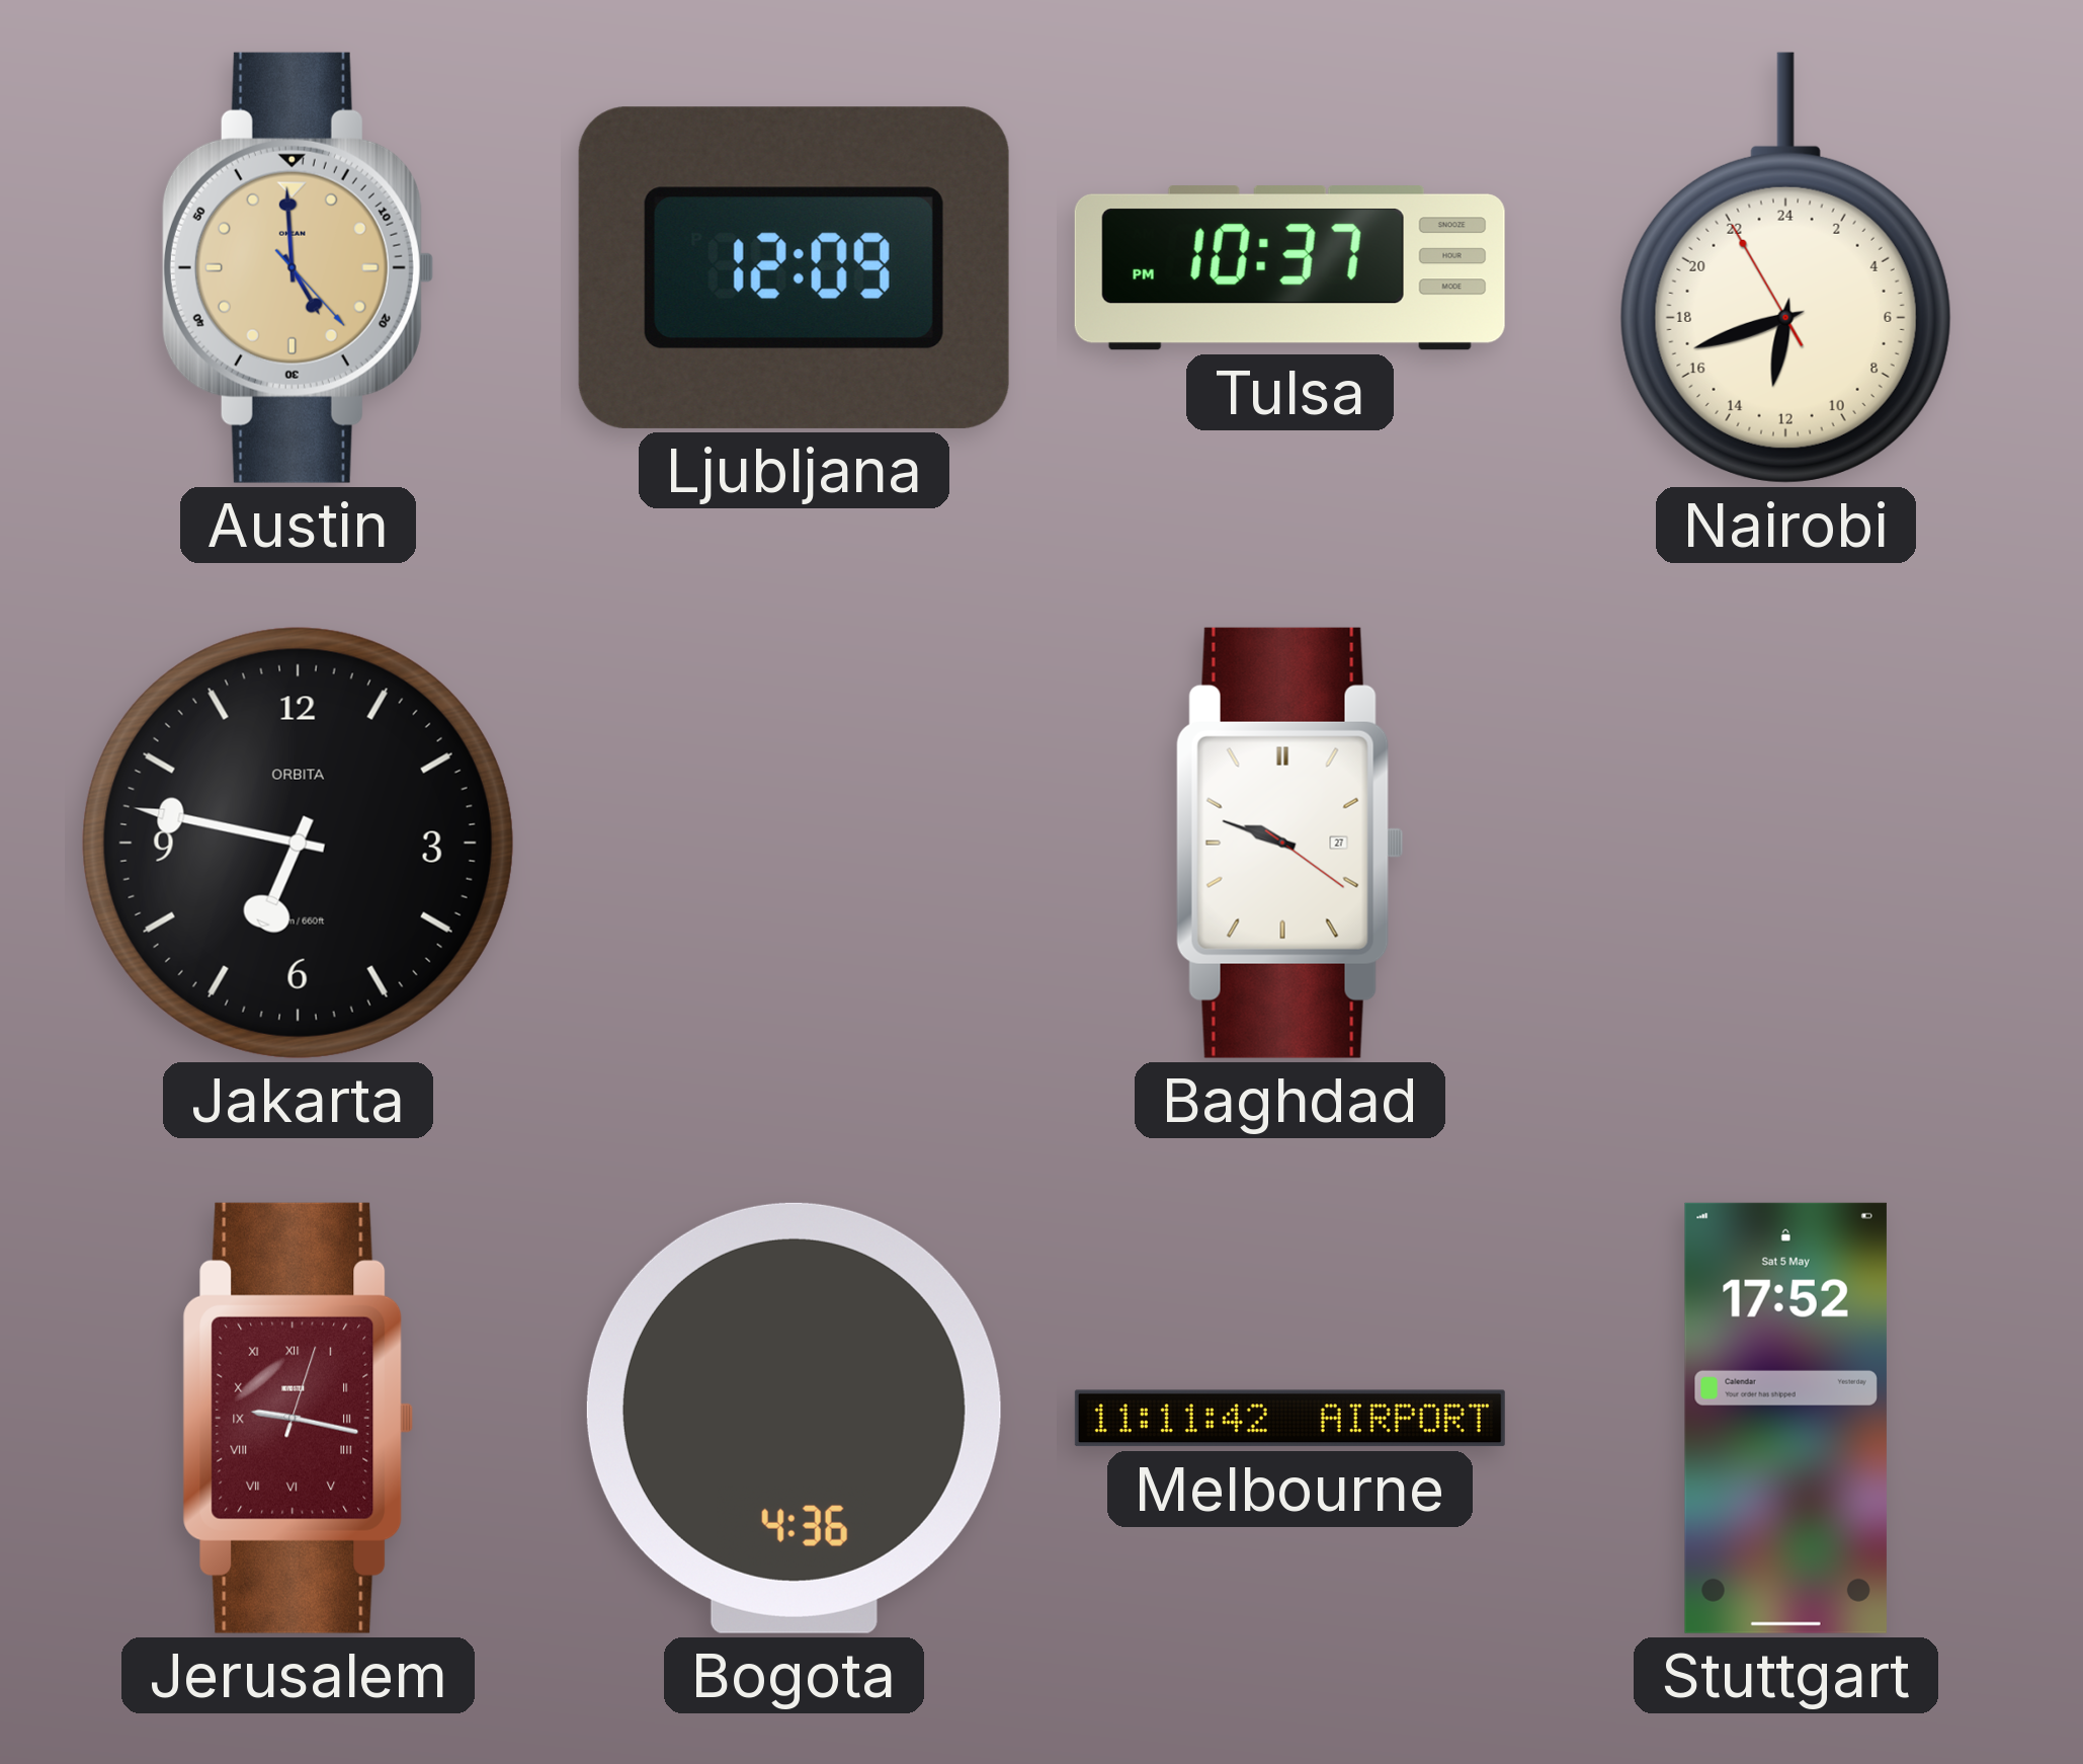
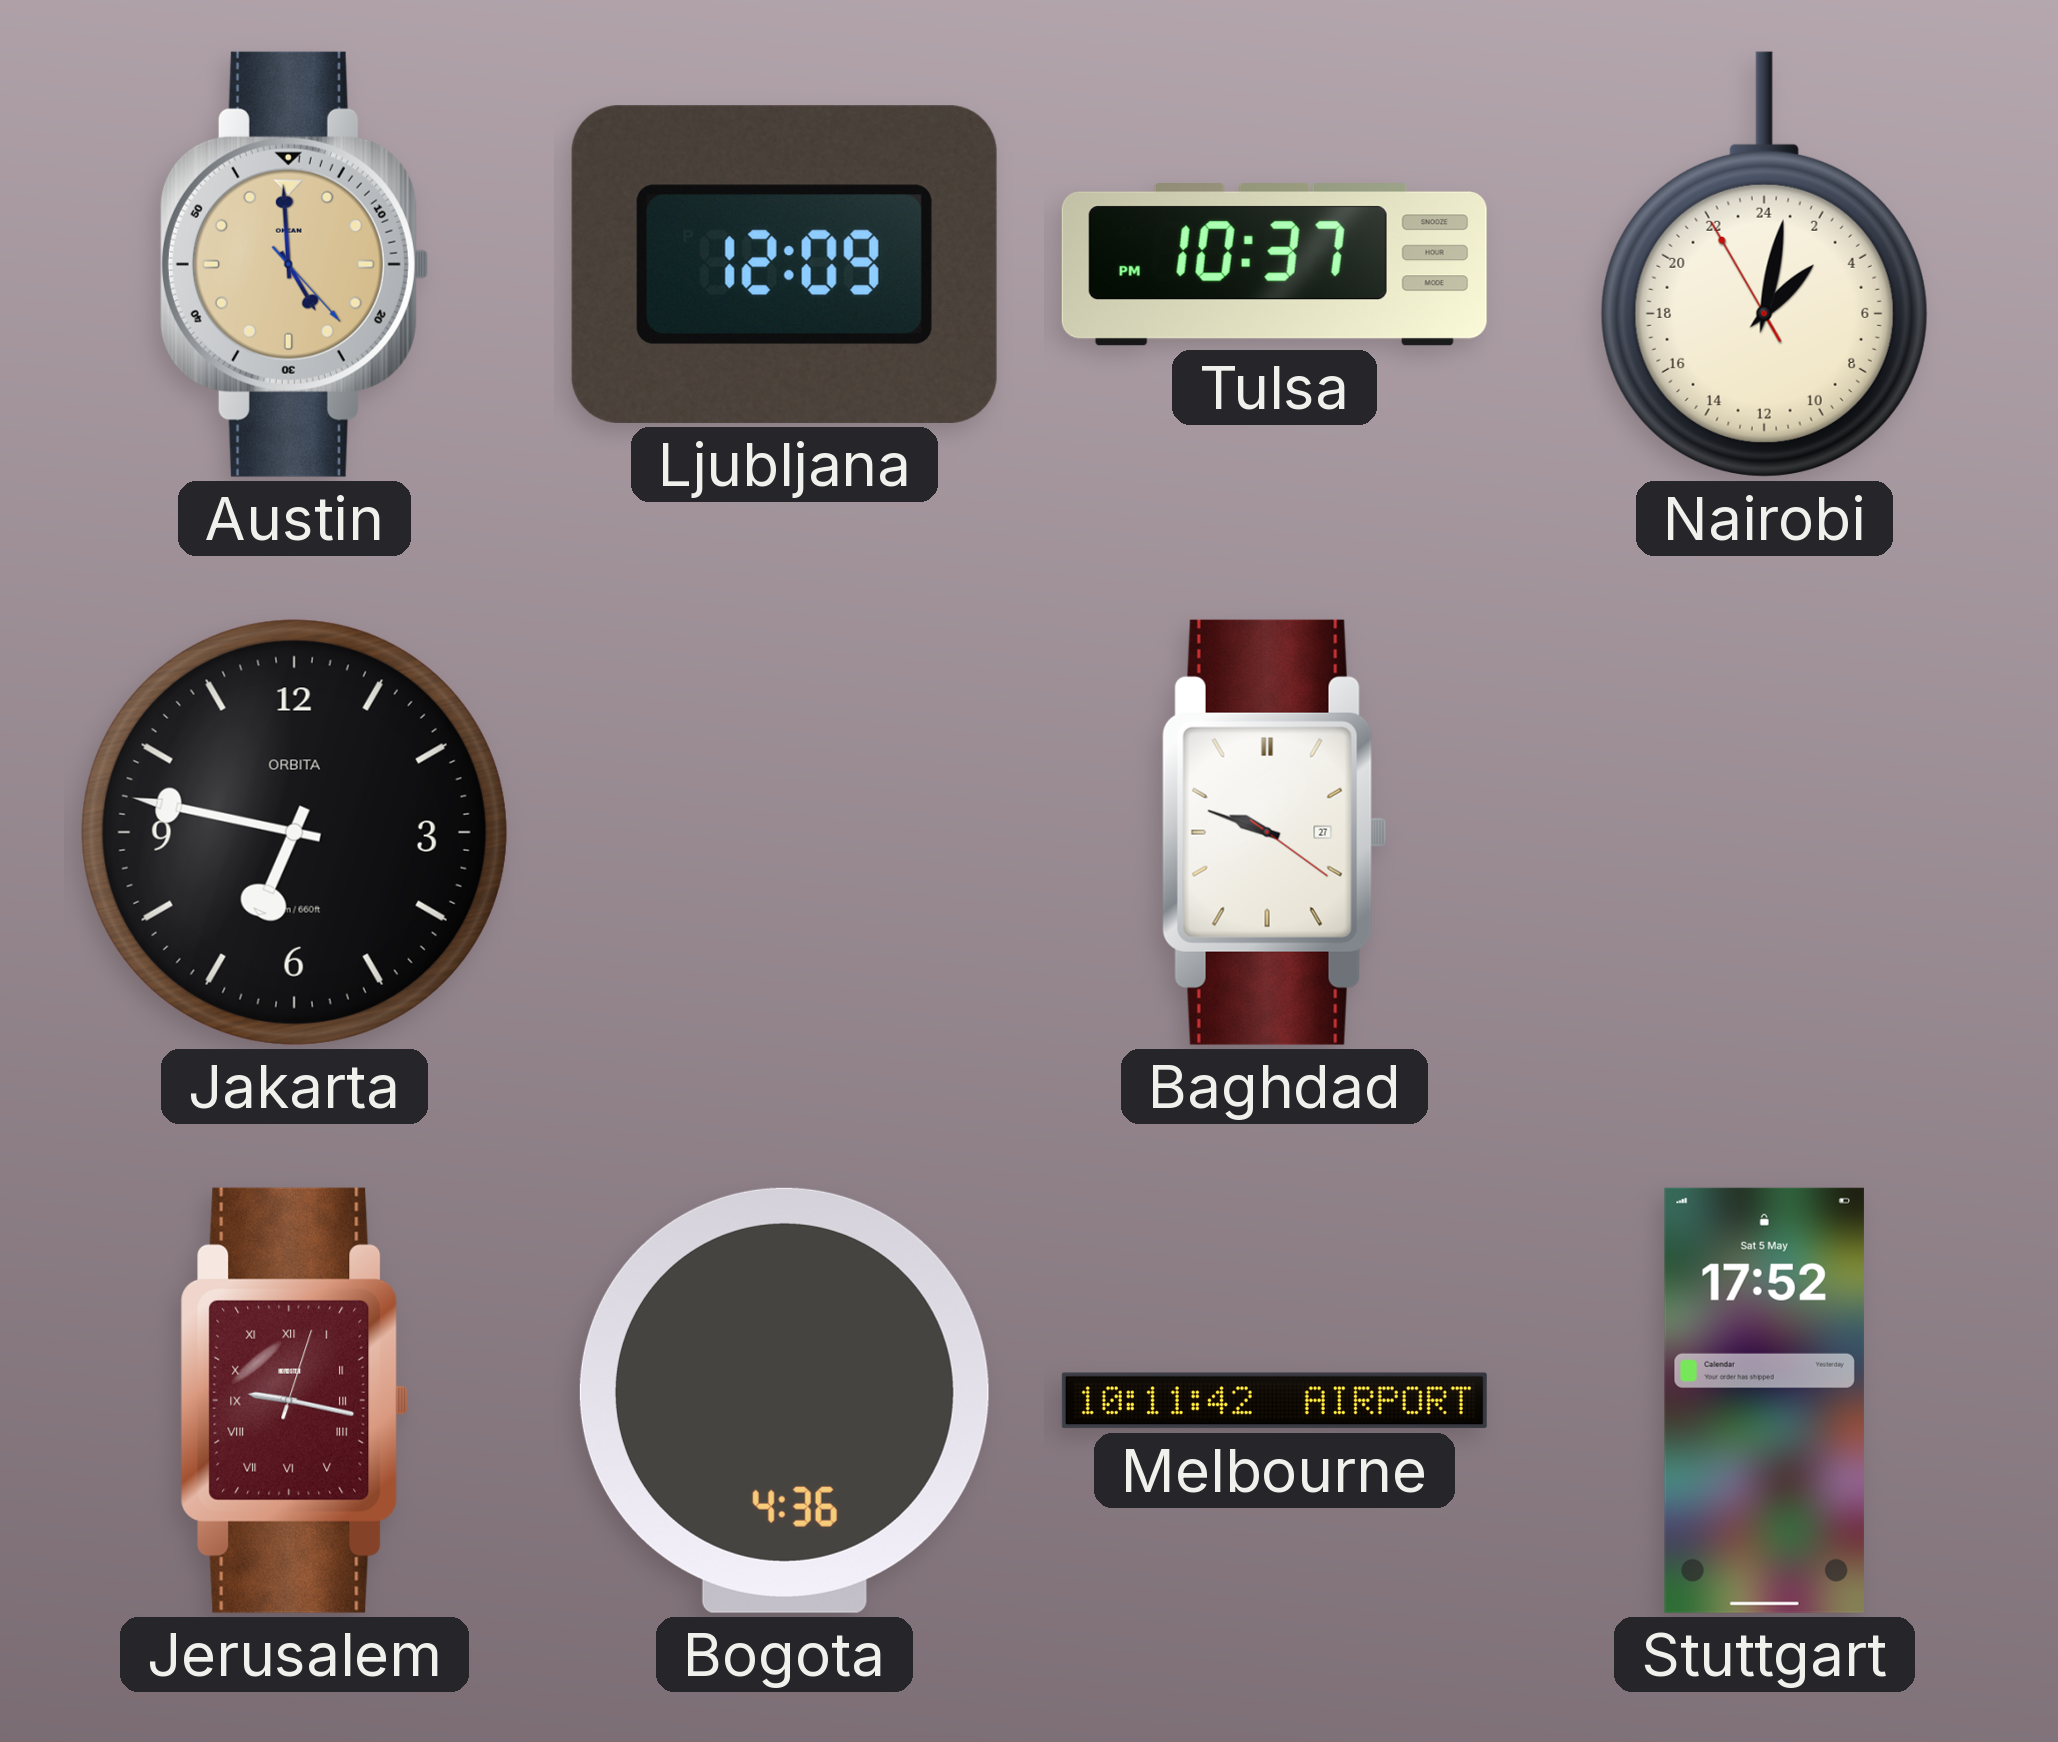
Nairobi: 12:41 -> 3:01
Melbourne: 11:11 -> 10:11
